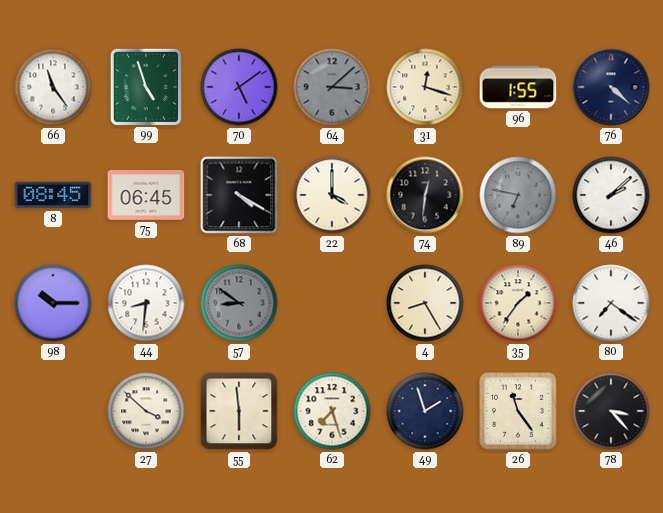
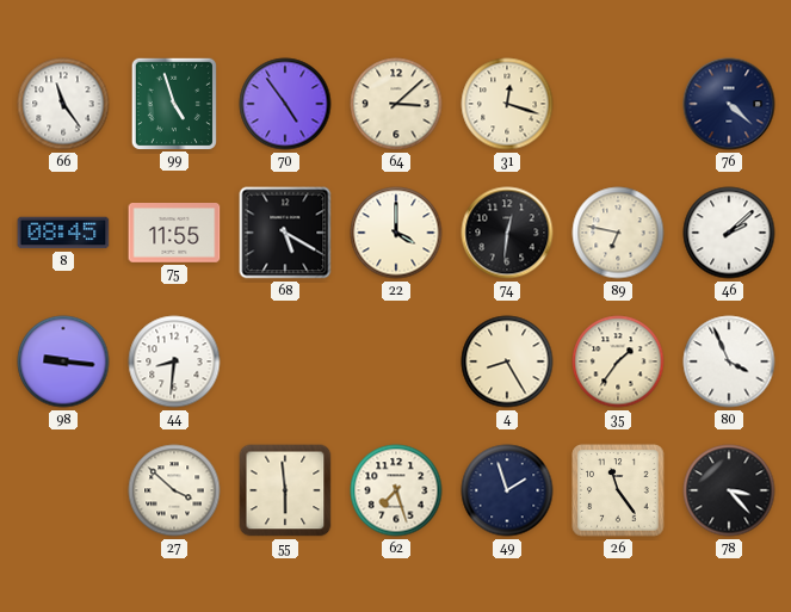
70: 5:09 -> 4:54
64 dial: grey -> cream
96: 1:55 -> none
75: 06:45 -> 11:55
68: 4:20 -> 5:20
89 dial: grey -> cream
98: 10:15 -> 9:16
57: 8:51 -> none
80: 7:21 -> 3:56
